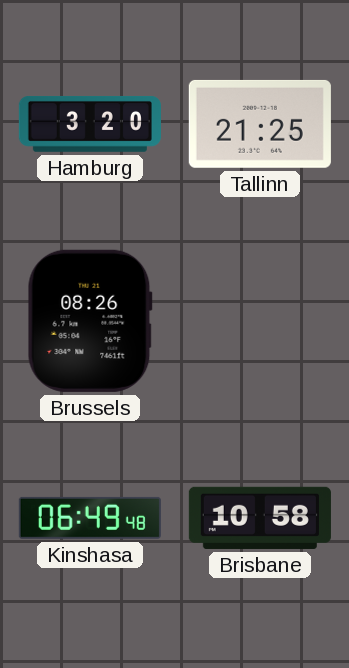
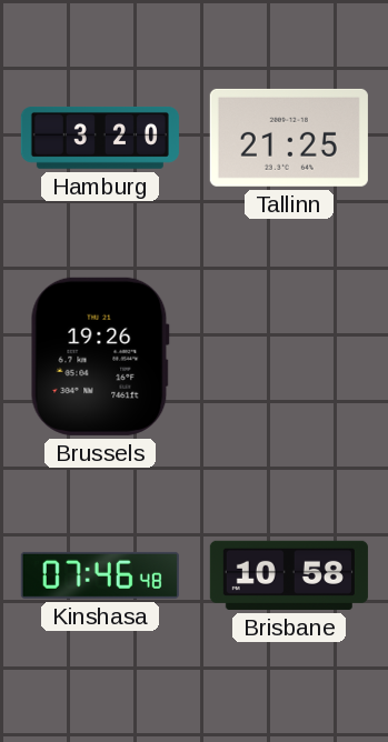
Brussels: 08:26 -> 19:26
Kinshasa: 06:49 -> 07:46
